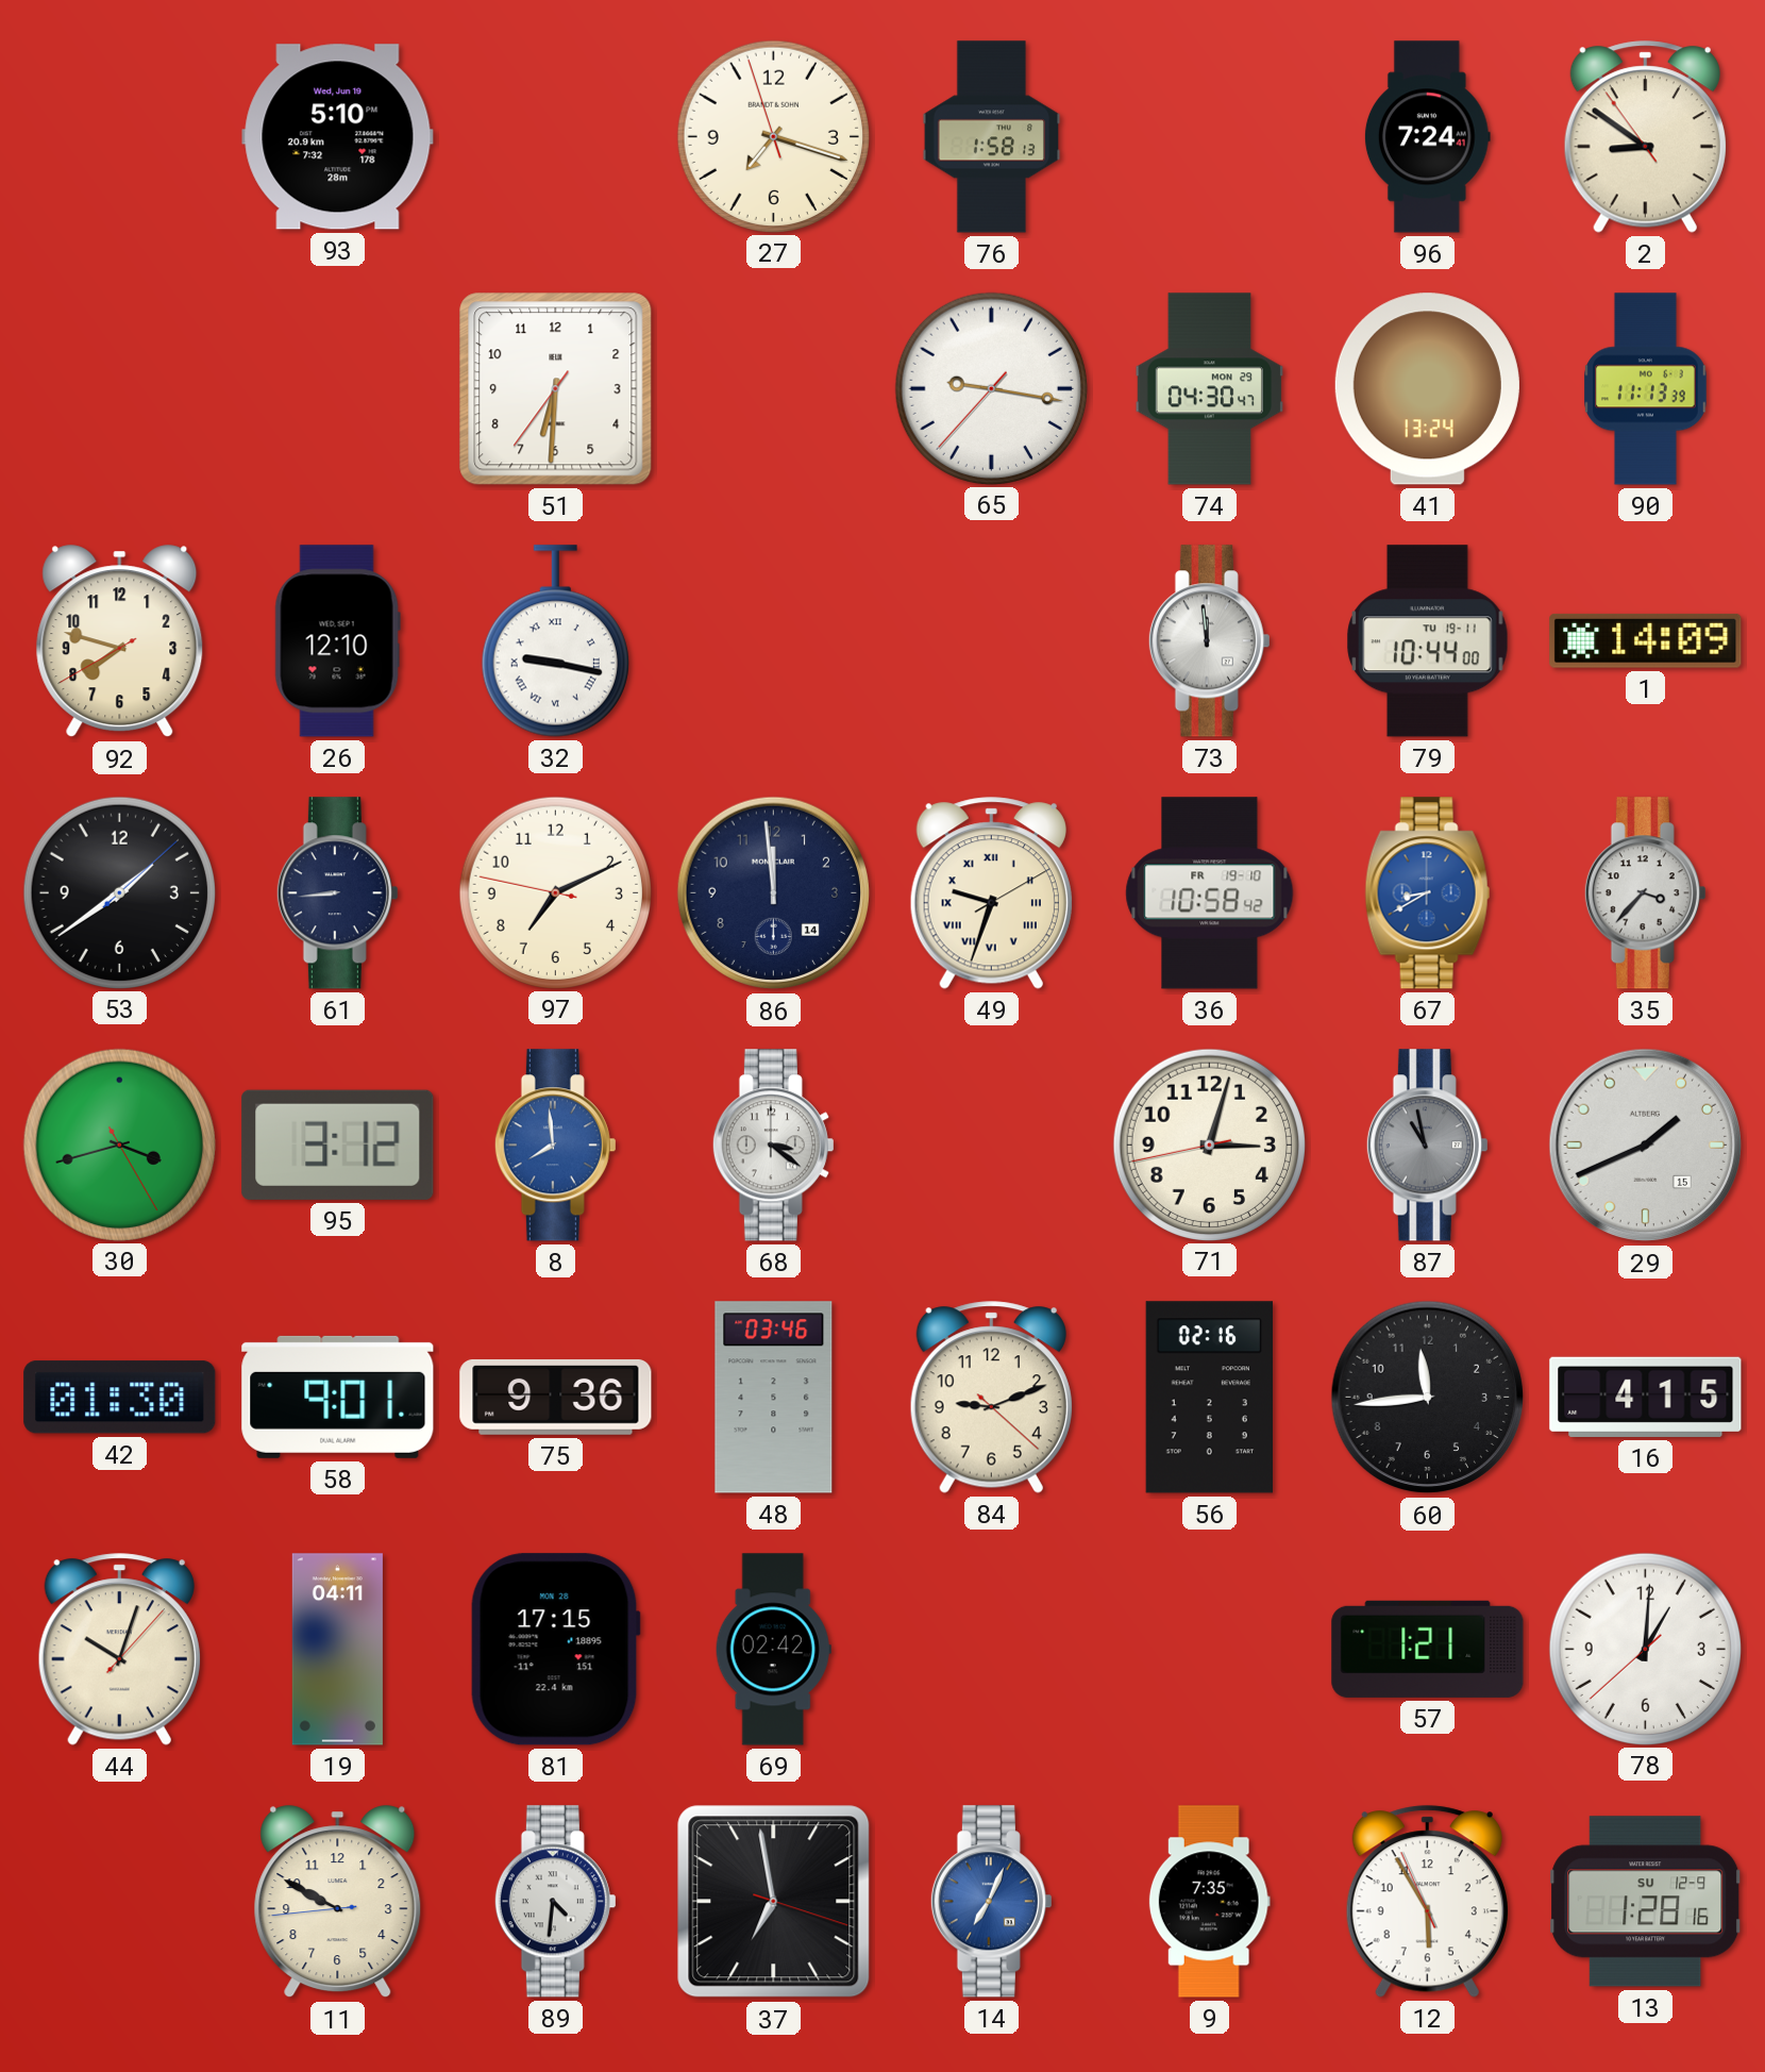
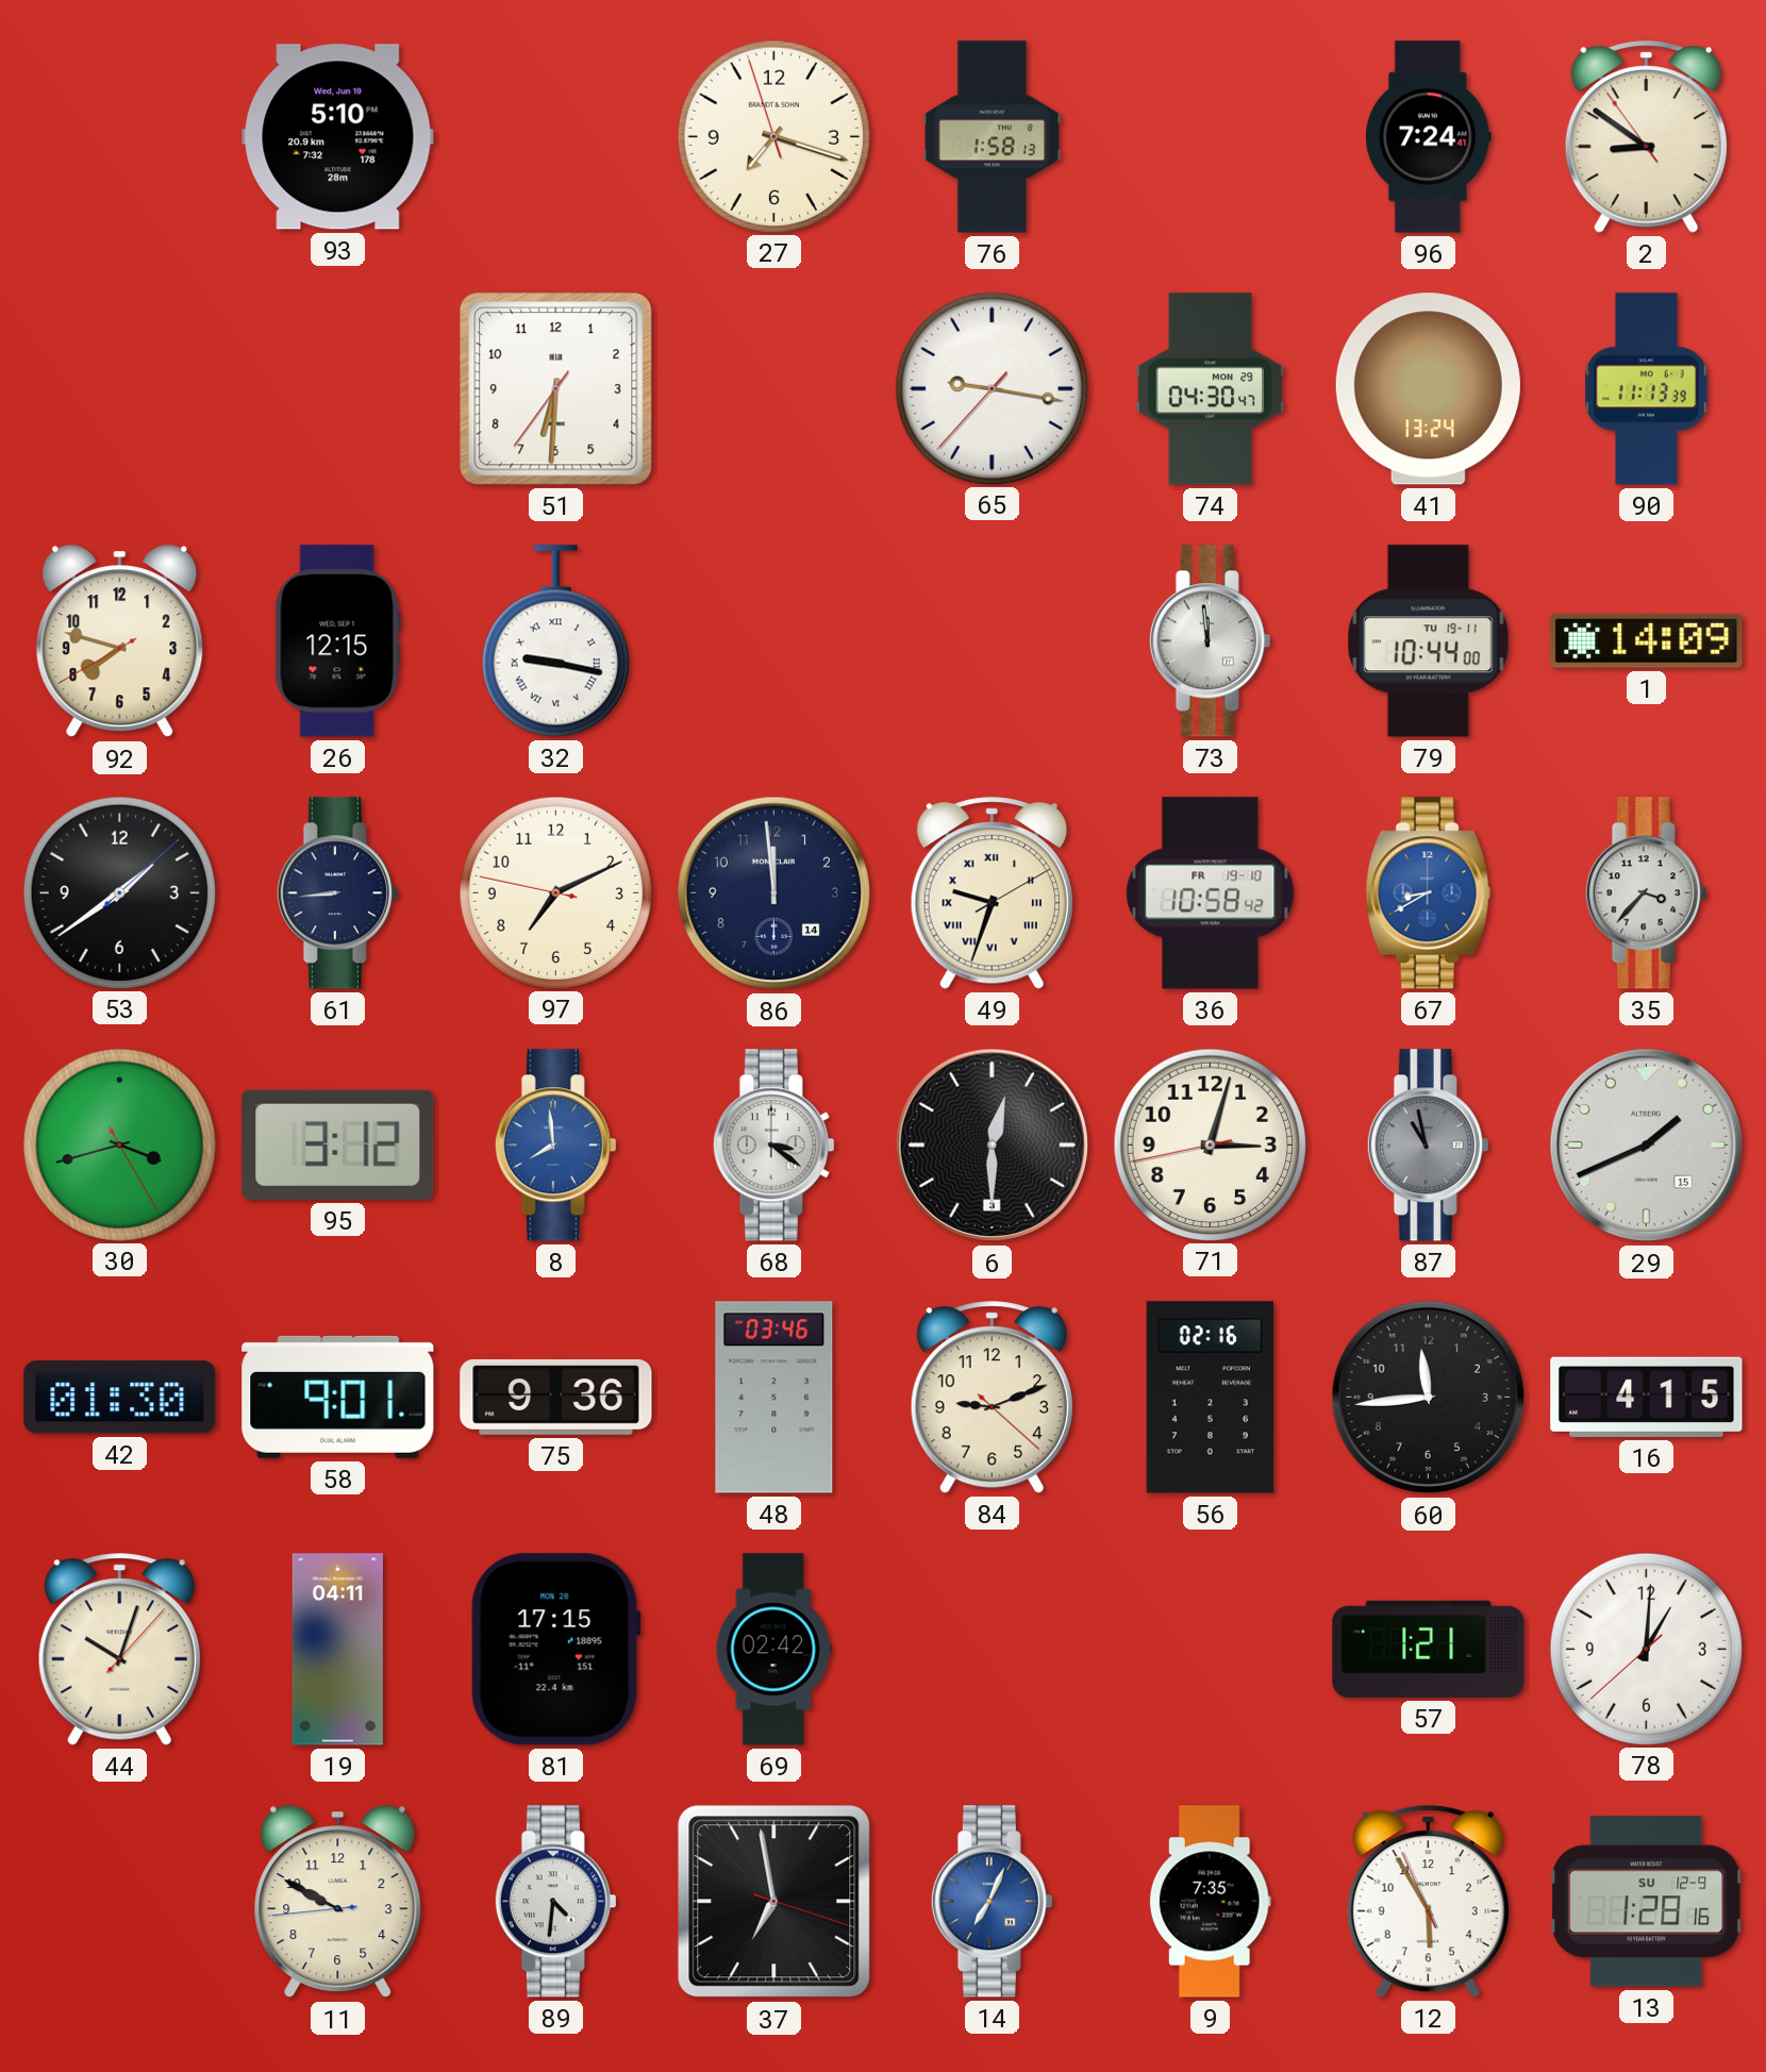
26: 12:10 -> 12:15
6: none -> 12:30
